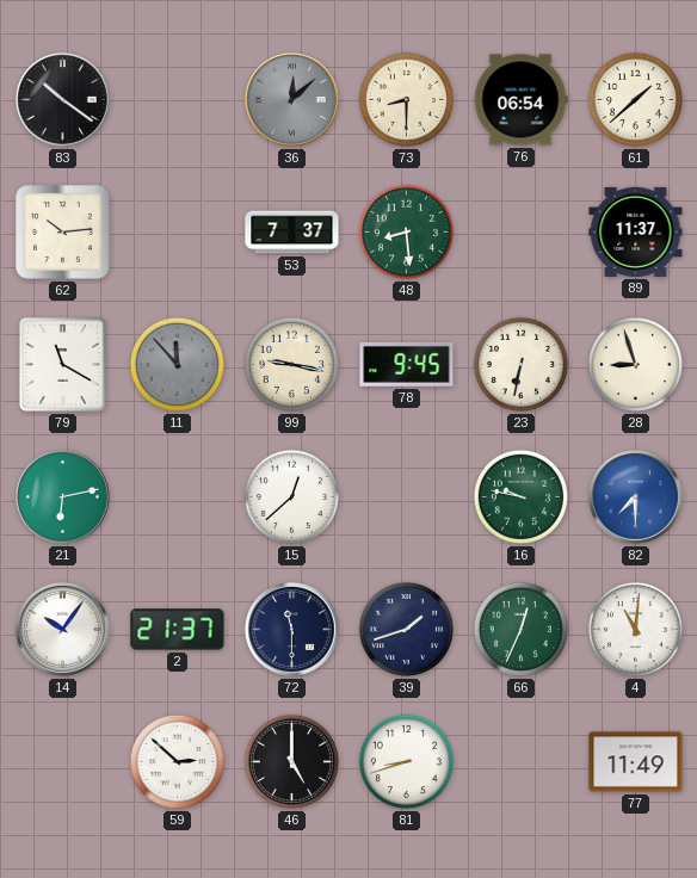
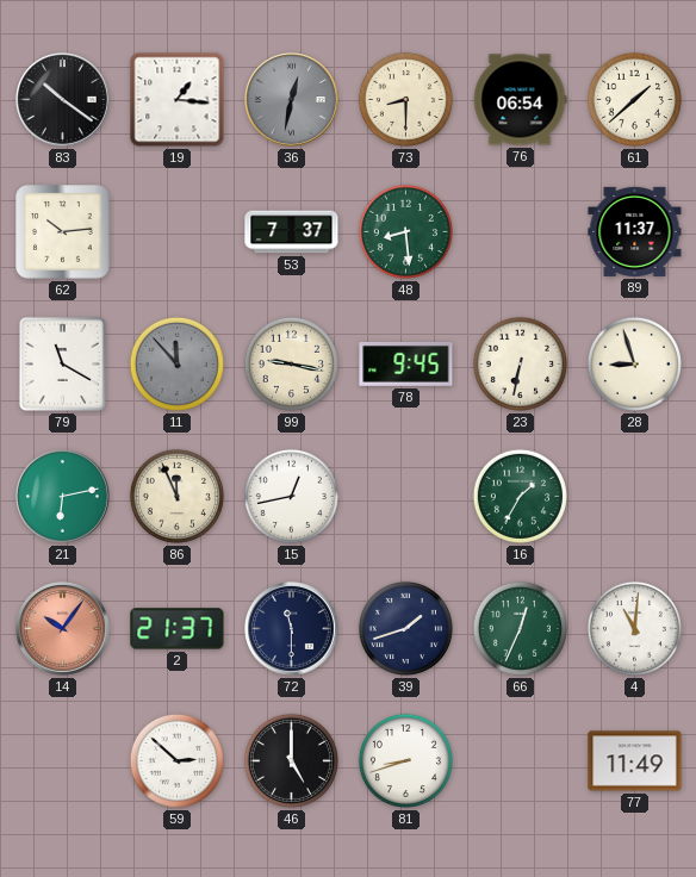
19: none -> 1:16
36: 12:08 -> 12:32
86: none -> 11:56
15: 12:38 -> 12:43
16: 9:47 -> 1:35
82: 7:30 -> none
14 dial: white -> salmon
